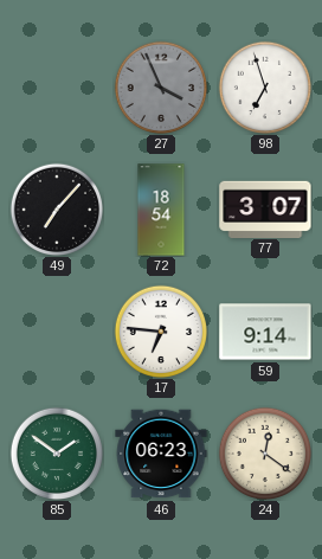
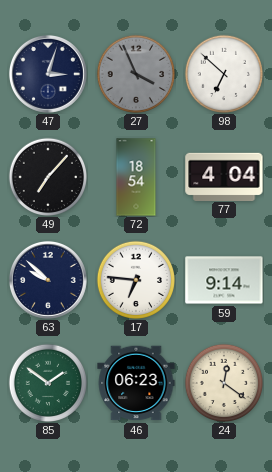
47: none -> 3:03
98: 6:57 -> 6:52
77: 3:07 -> 4:04
63: none -> 9:52
